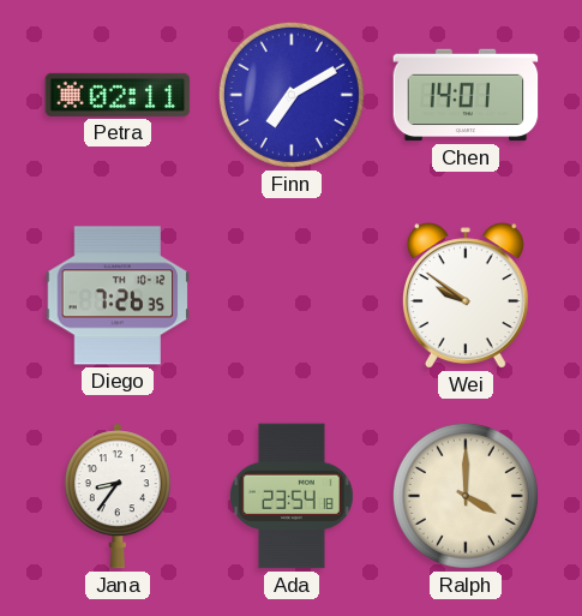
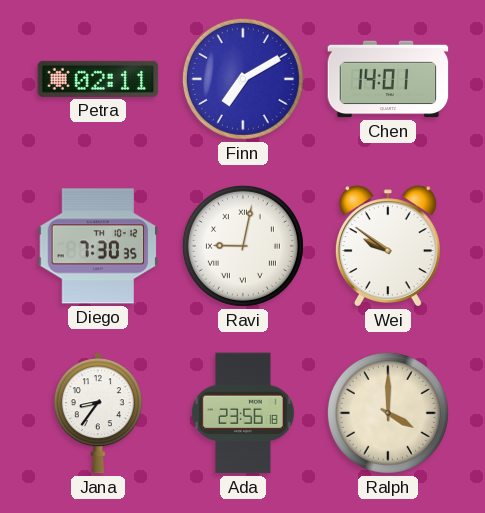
Diego: 7:26 -> 7:30
Ravi: none -> 9:02
Ada: 23:54 -> 23:56
